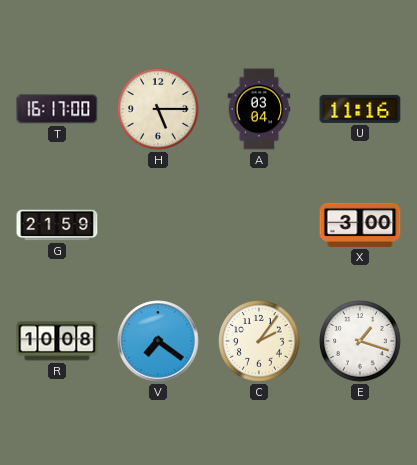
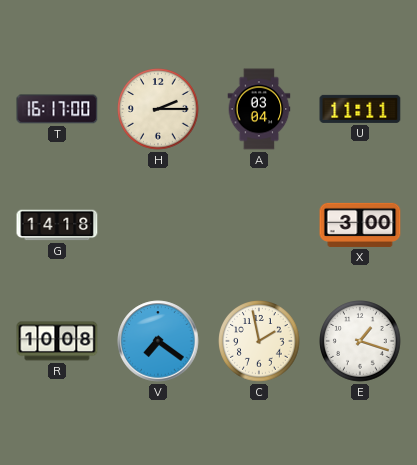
H: 5:15 -> 2:15
U: 11:16 -> 11:11
G: 21:59 -> 14:18
C: 2:06 -> 1:58
